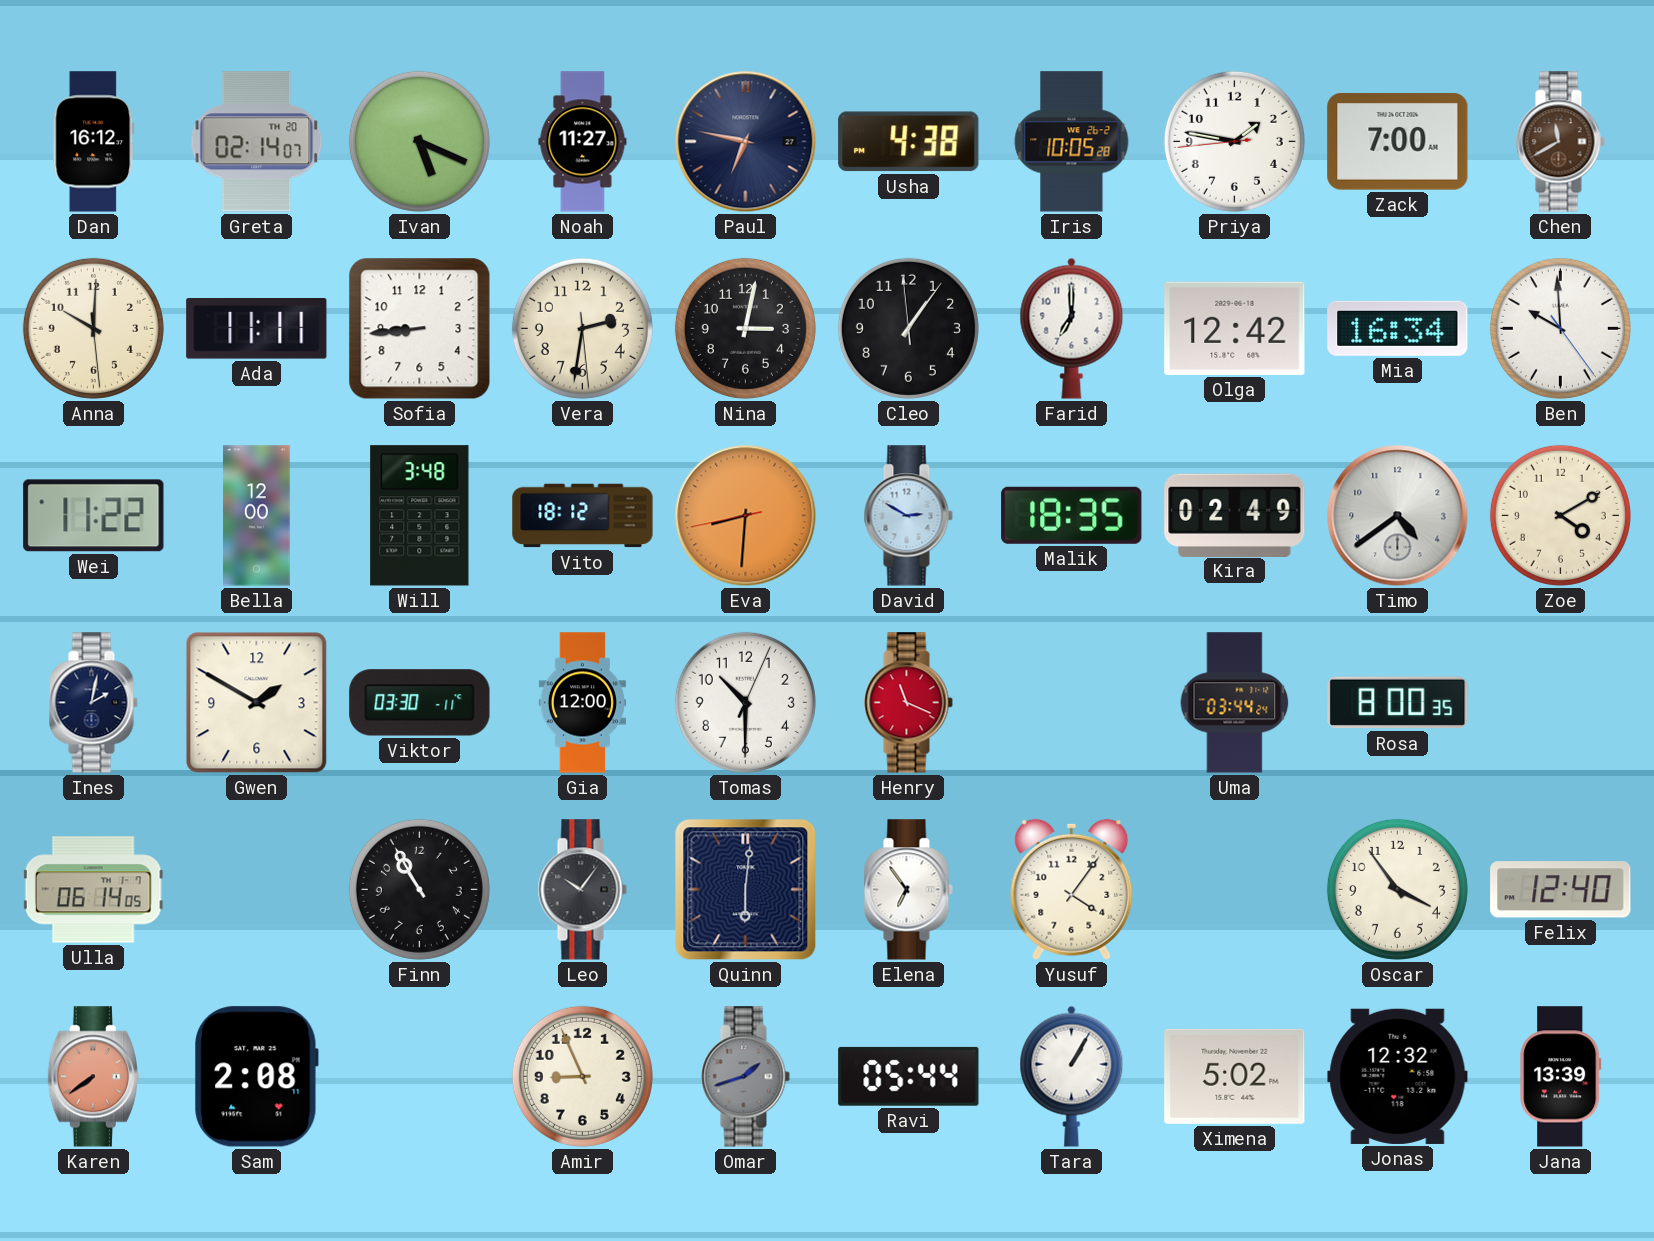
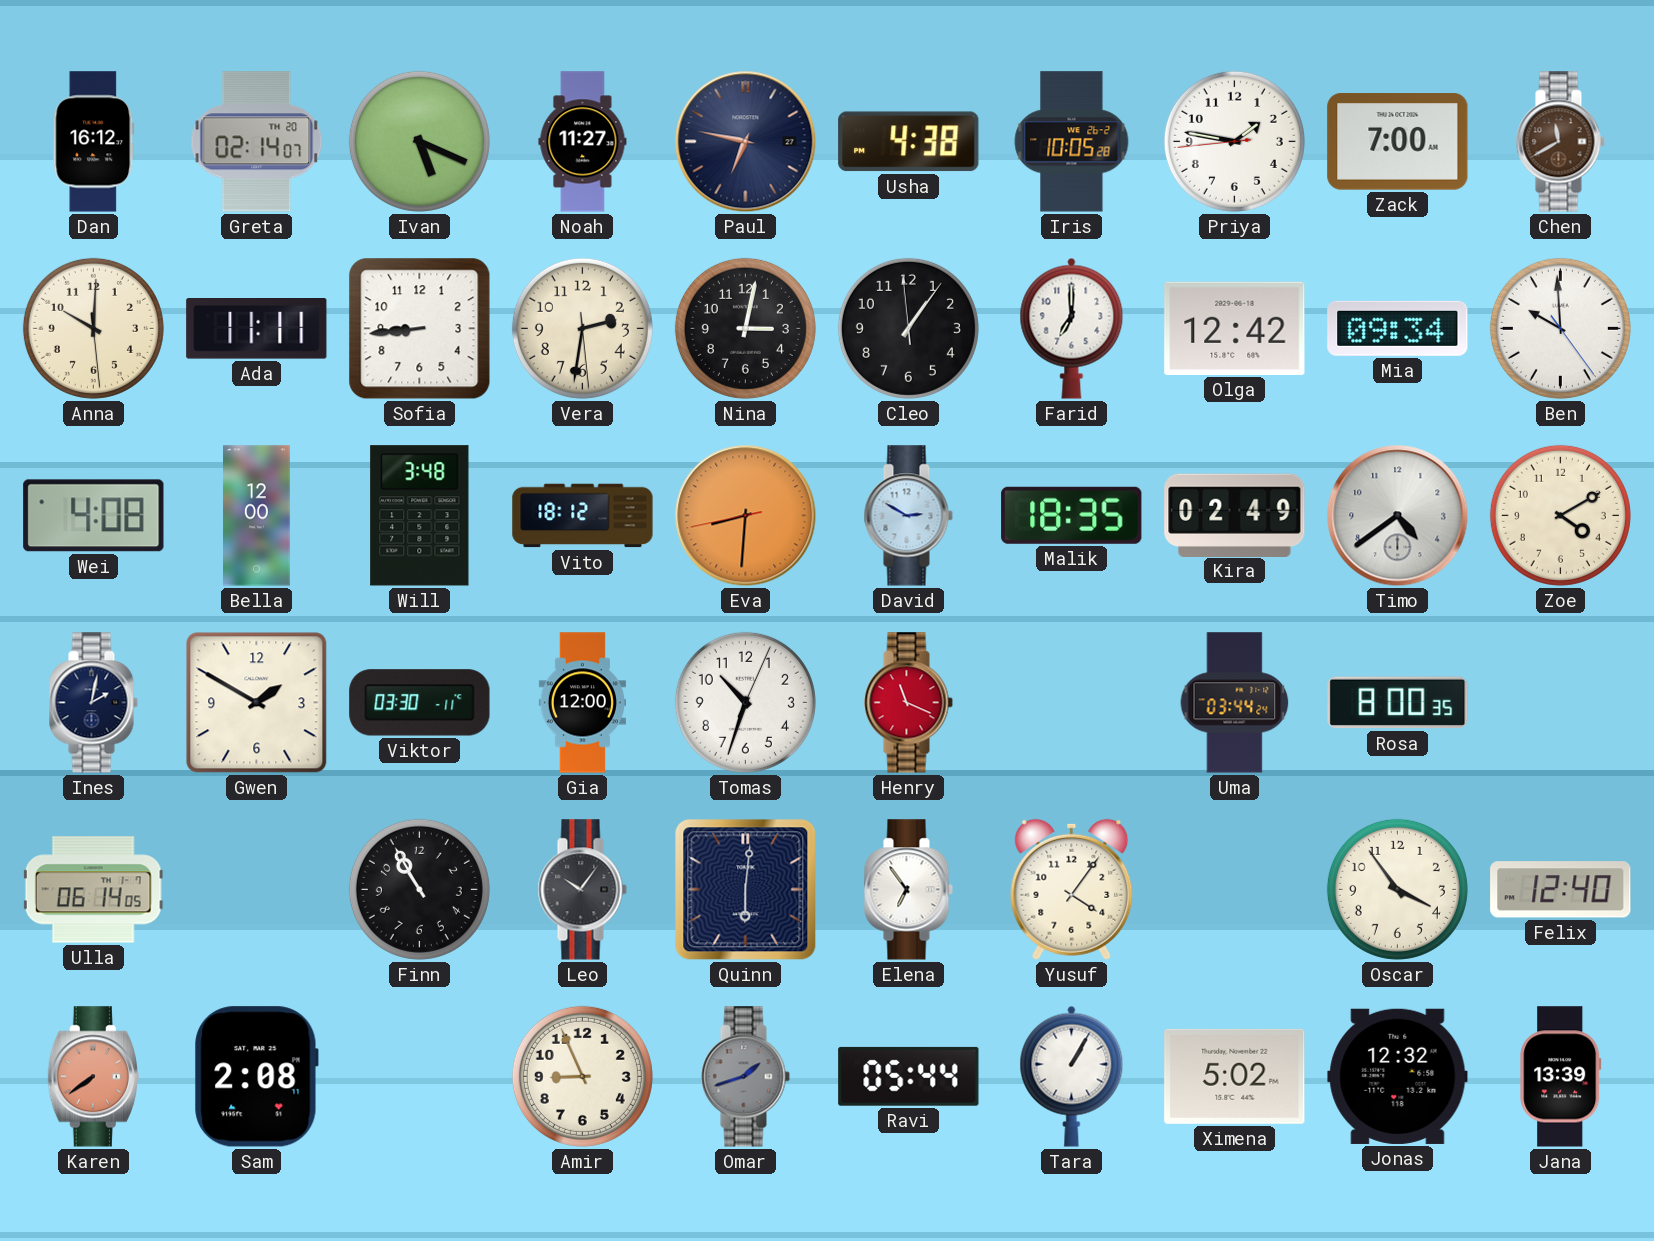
Mia: 16:34 -> 09:34
Wei: 11:22 -> 4:08
Tomas: 10:30 -> 10:33
